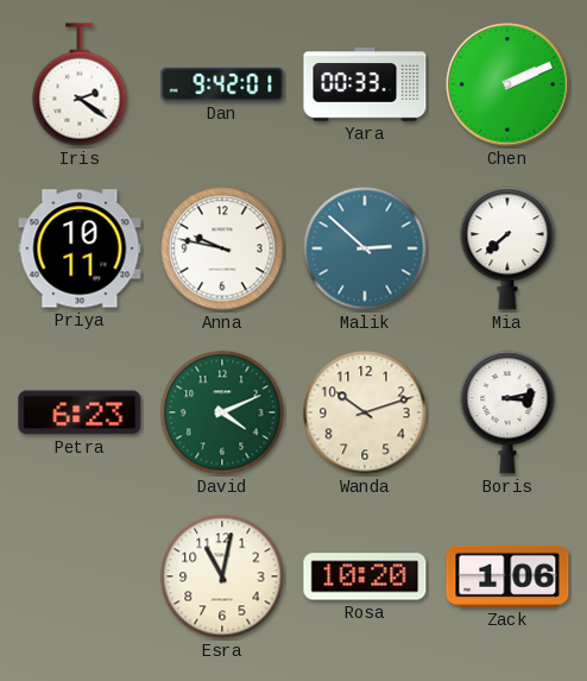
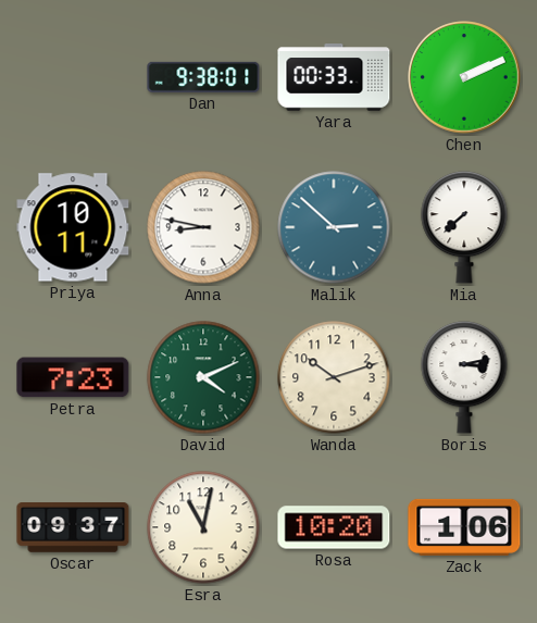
Iris: 2:21 -> none
Dan: 9:42 -> 9:38
Anna: 9:47 -> 8:47
Petra: 6:23 -> 7:23
Oscar: none -> 09:37
